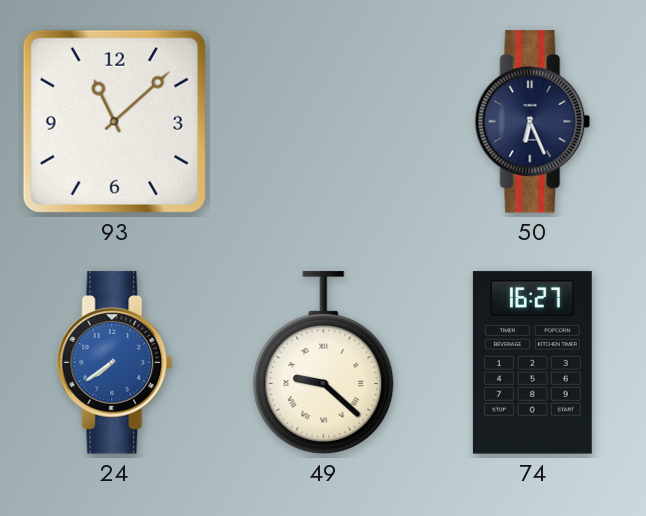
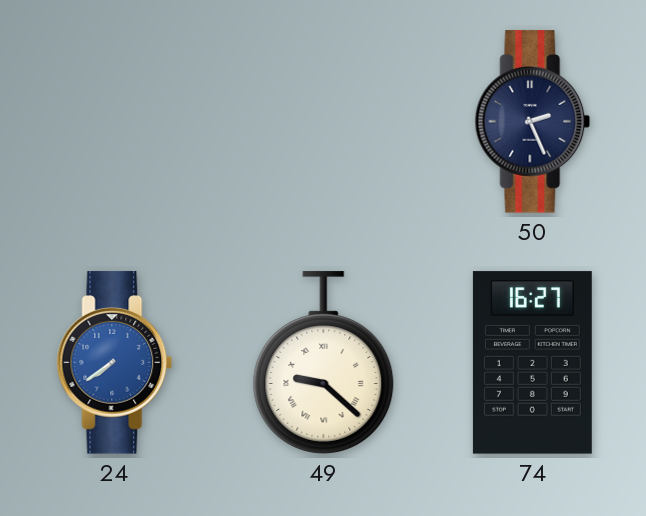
93: 11:08 -> none
50: 6:26 -> 2:26
